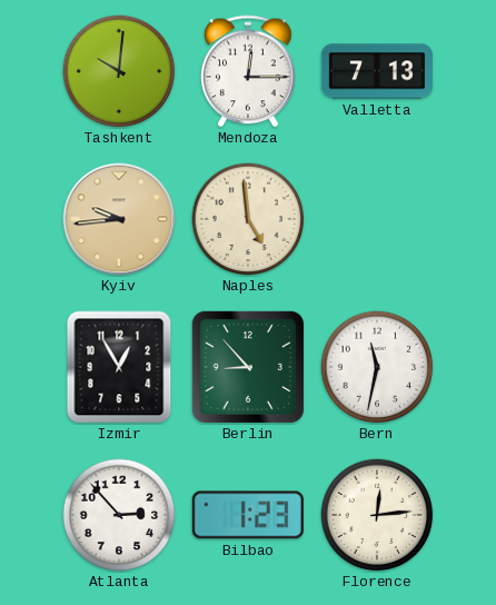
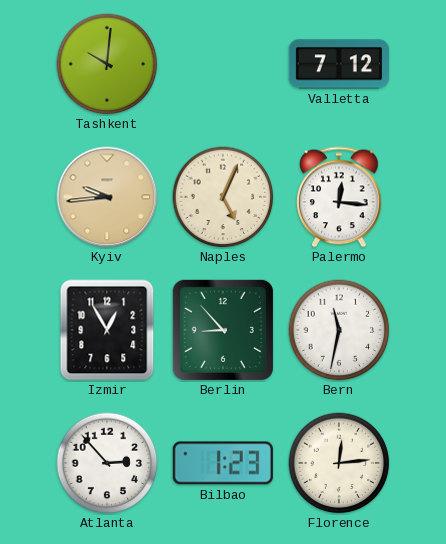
Mendoza: 12:15 -> none
Valletta: 7:13 -> 7:12
Naples: 4:59 -> 5:04
Palermo: none -> 12:16
